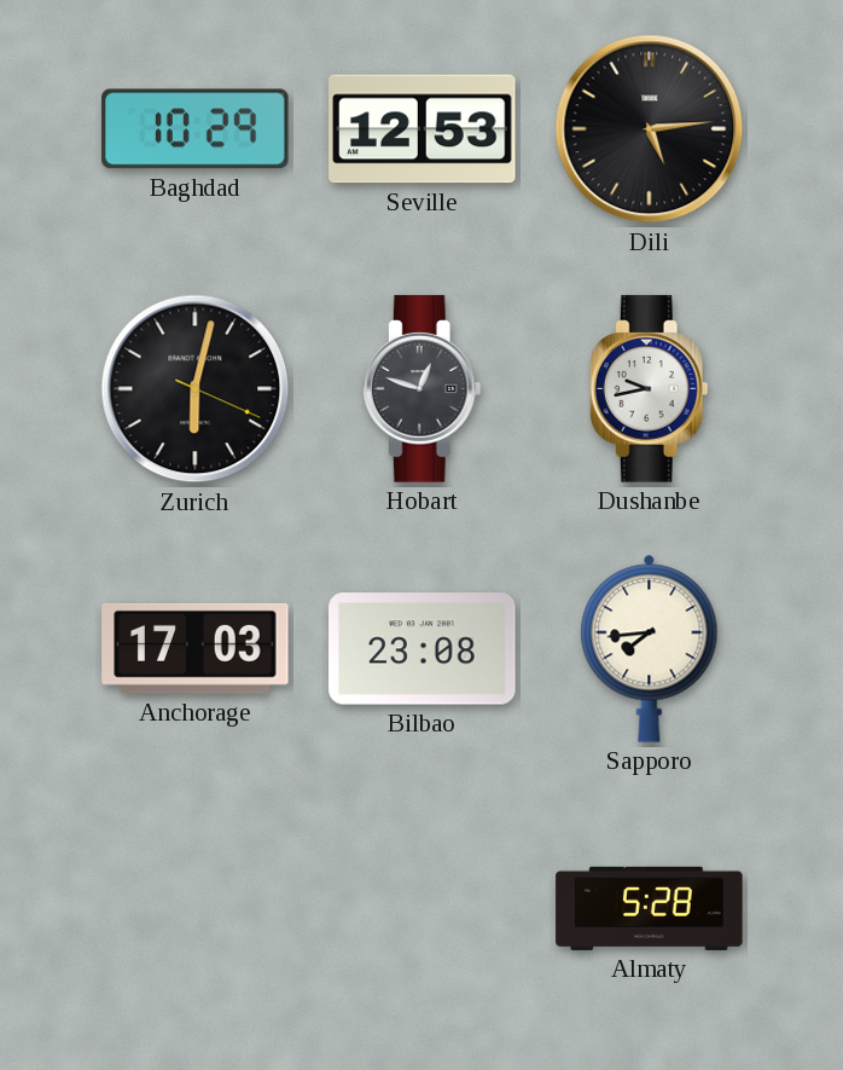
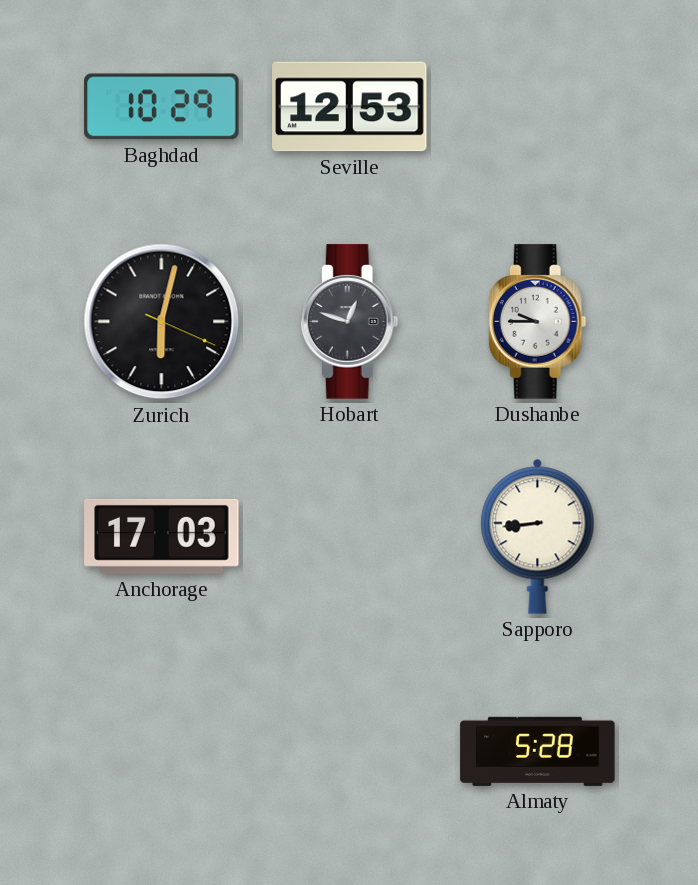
Dili: 5:14 -> none
Dushanbe: 9:43 -> 9:45
Bilbao: 23:08 -> none
Sapporo: 7:44 -> 8:44
